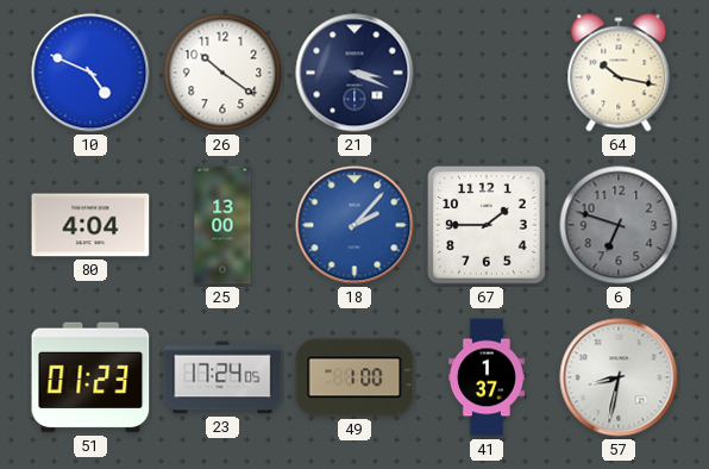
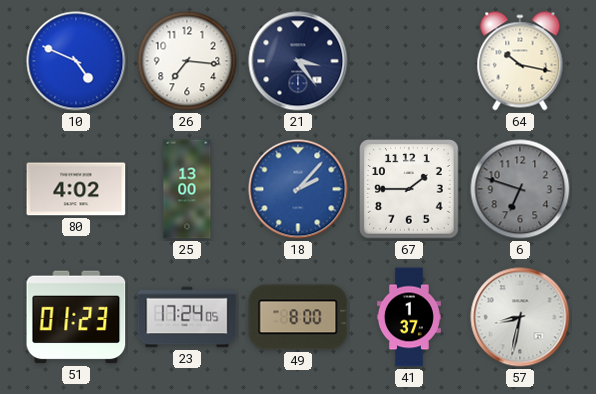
26: 10:21 -> 7:16
21: 3:19 -> 3:24
80: 4:04 -> 4:02
49: 1:00 -> 8:00
